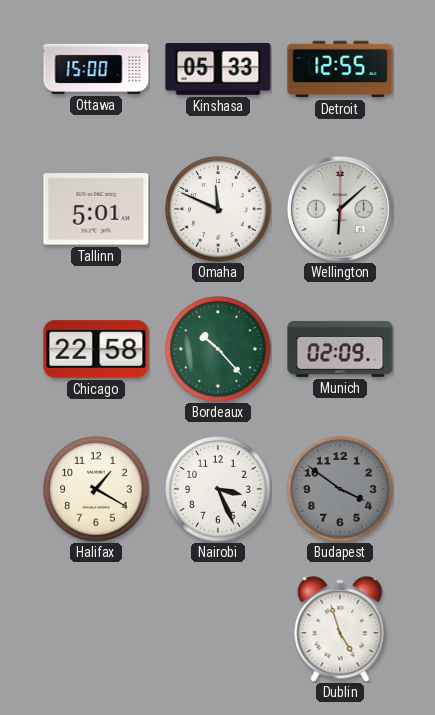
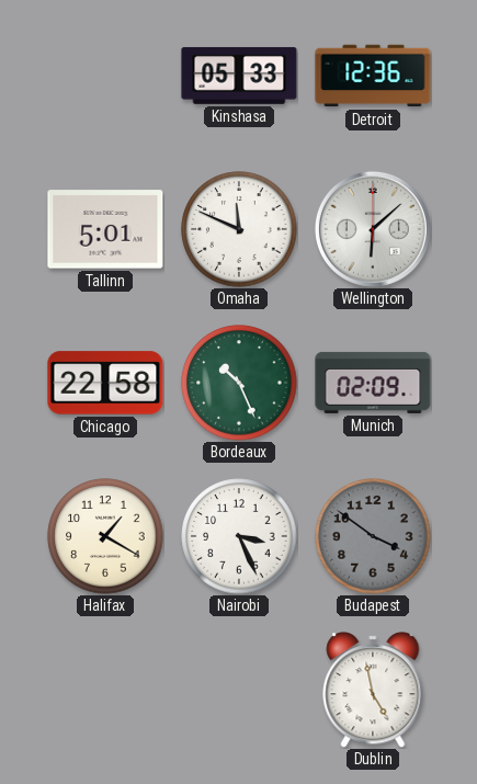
Ottawa: 15:00 -> none
Detroit: 12:55 -> 12:36
Bordeaux: 10:23 -> 10:26
Dublin: 4:57 -> 4:58
